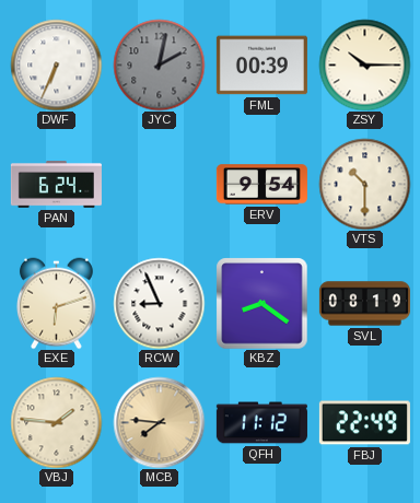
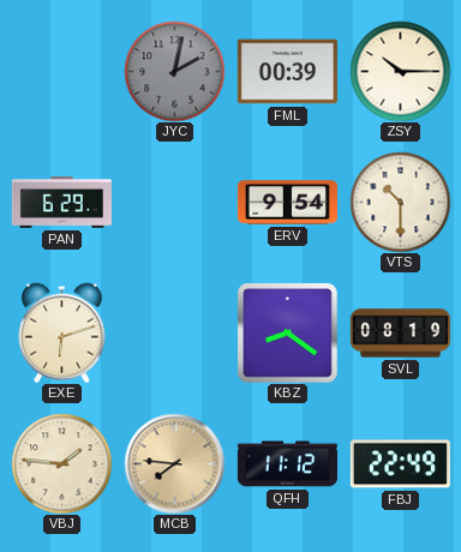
DWF: 6:34 -> none
PAN: 6:24 -> 6:29
RCW: 8:56 -> none
